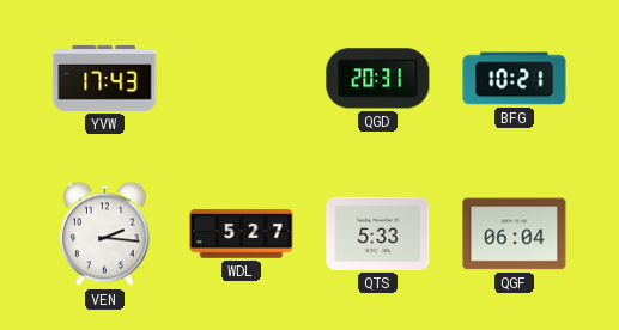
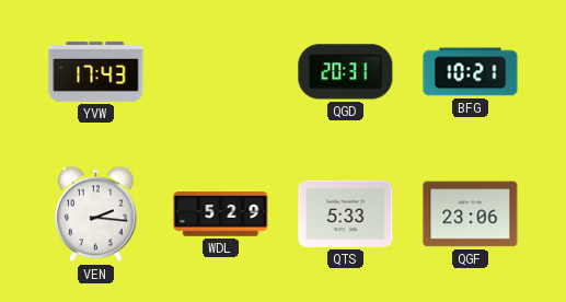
WDL: 5:27 -> 5:29
QGF: 06:04 -> 23:06
